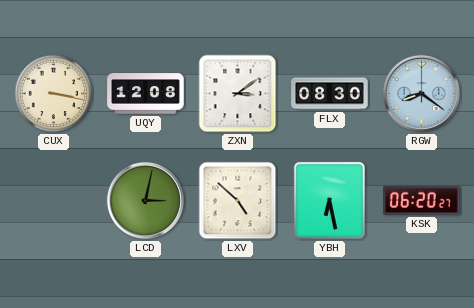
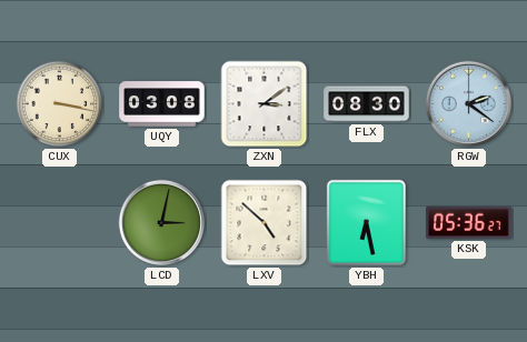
UQY: 12:08 -> 03:08
RGW: 8:21 -> 2:21
KSK: 06:20 -> 05:36
